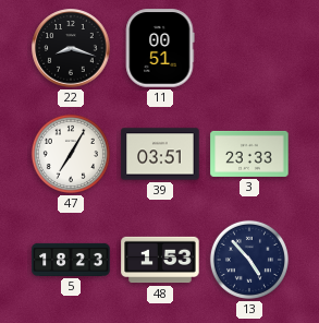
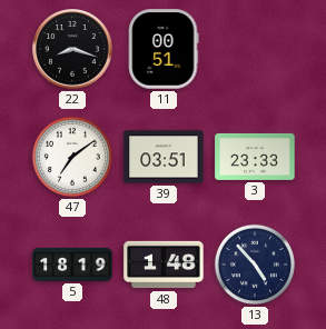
47: 7:05 -> 7:09
5: 18:23 -> 18:19
48: 1:53 -> 1:48
